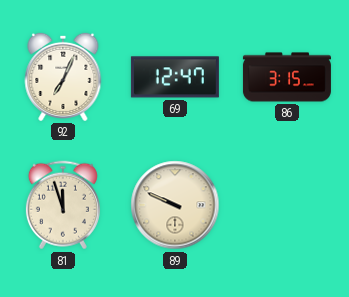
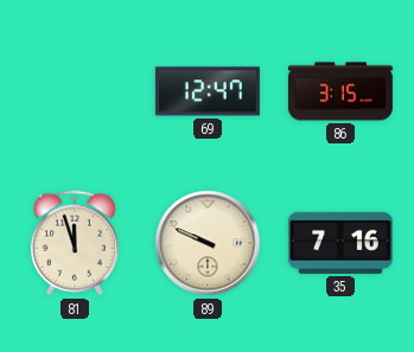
92: 7:04 -> none
35: none -> 7:16
